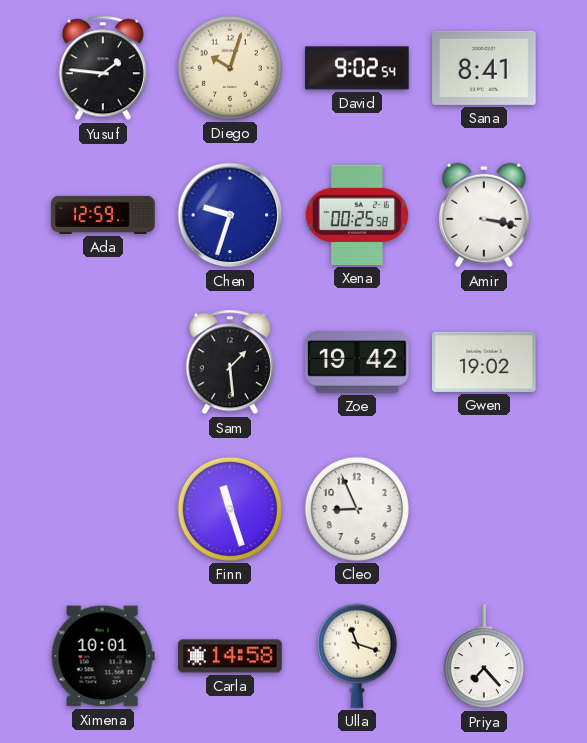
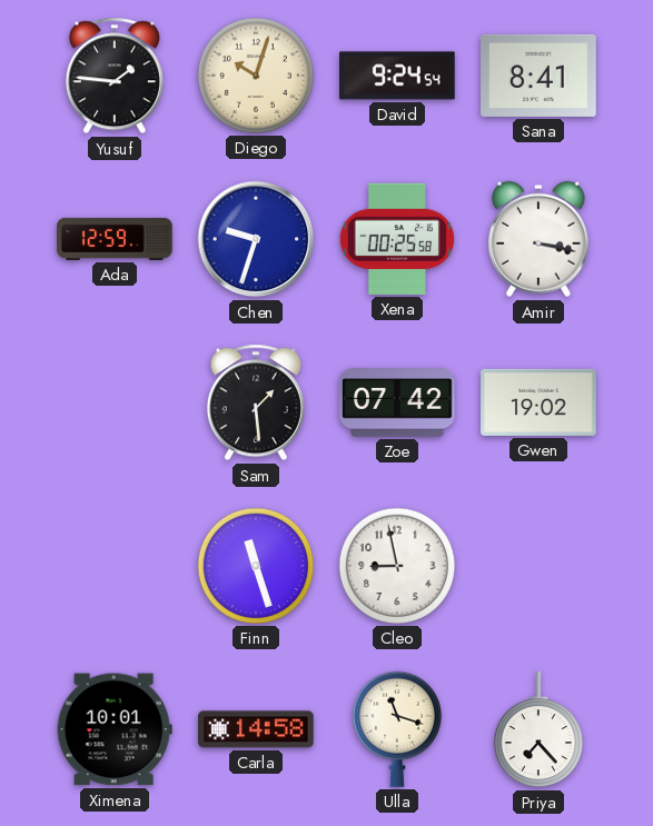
David: 9:02 -> 9:24
Zoe: 19:42 -> 07:42
Cleo: 8:56 -> 8:58
